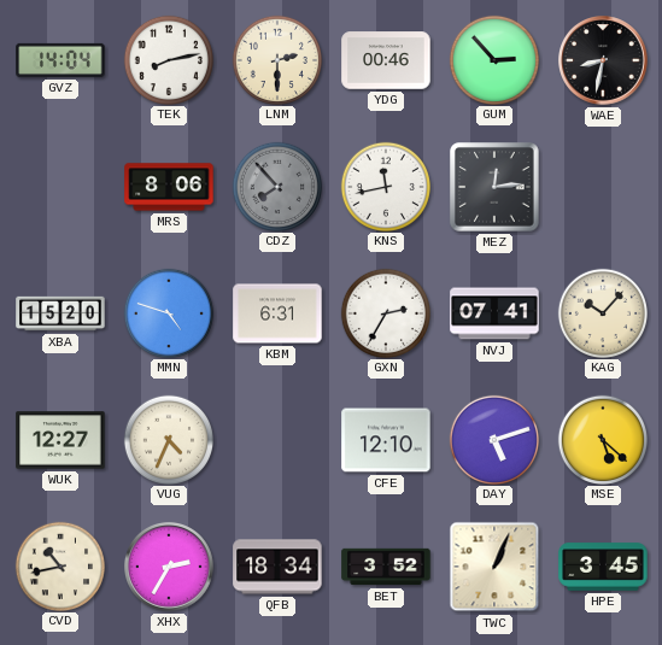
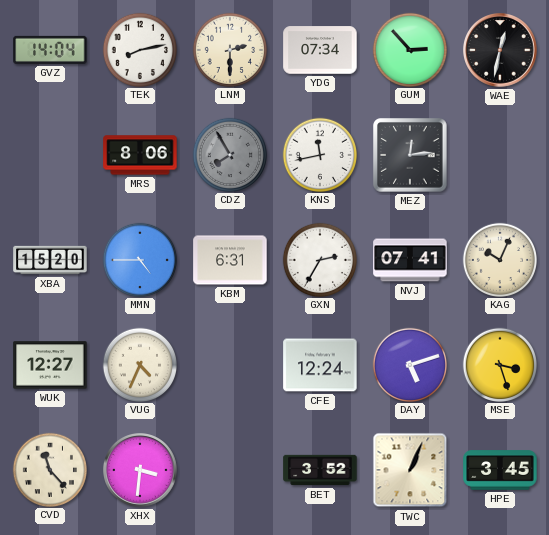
YDG: 00:46 -> 07:34
WAE: 8:32 -> 12:32
CDZ: 7:53 -> 7:55
MMN: 4:48 -> 4:45
KAG: 10:07 -> 10:04
CFE: 12:10 -> 12:24
MSE: 5:22 -> 3:27
CVD: 10:43 -> 11:23
XHX: 2:35 -> 3:31
QFB: 18:34 -> none
